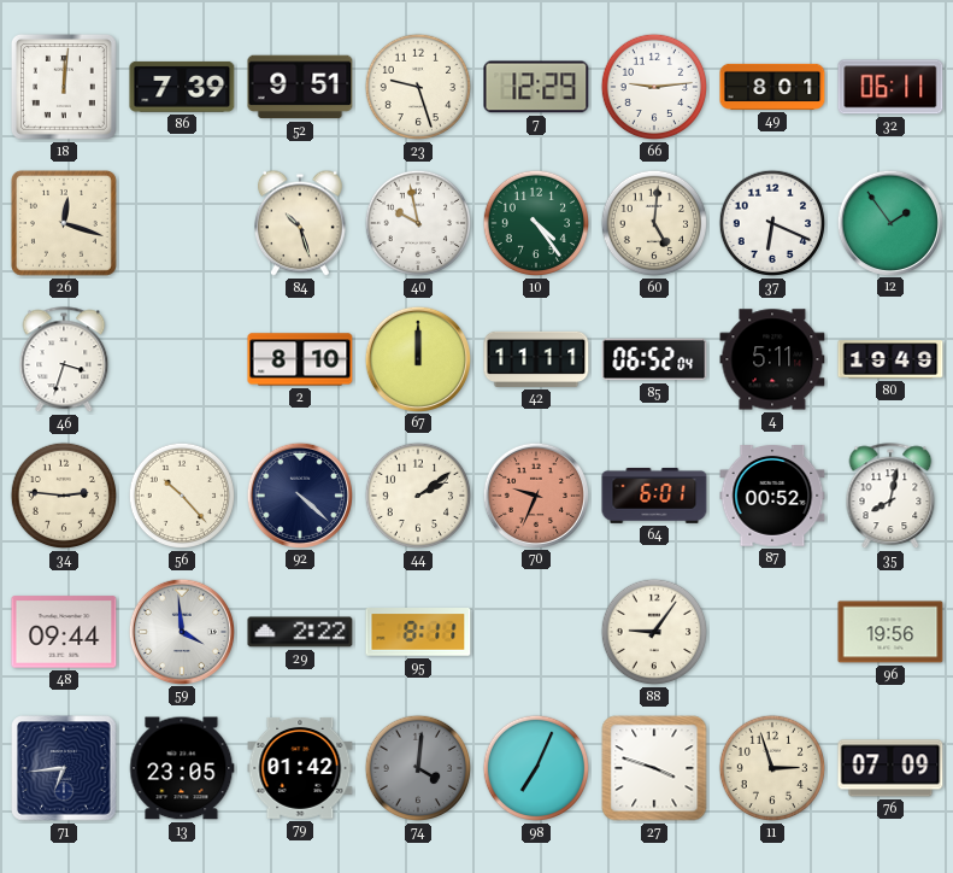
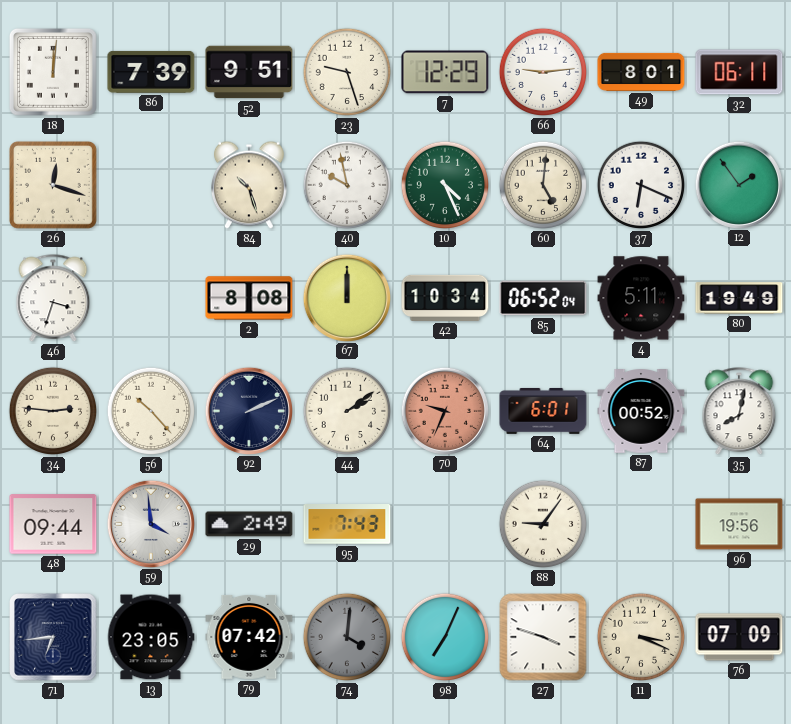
10: 4:24 -> 4:26
2: 8:10 -> 8:08
42: 11:11 -> 10:34
92: 4:22 -> 2:11
29: 2:22 -> 2:49
95: 8:11 -> 7:43
79: 01:42 -> 07:42
11: 2:57 -> 3:19
